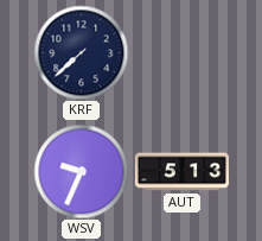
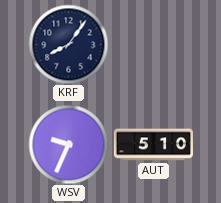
KRF: 7:38 -> 8:06
AUT: 5:13 -> 5:10
